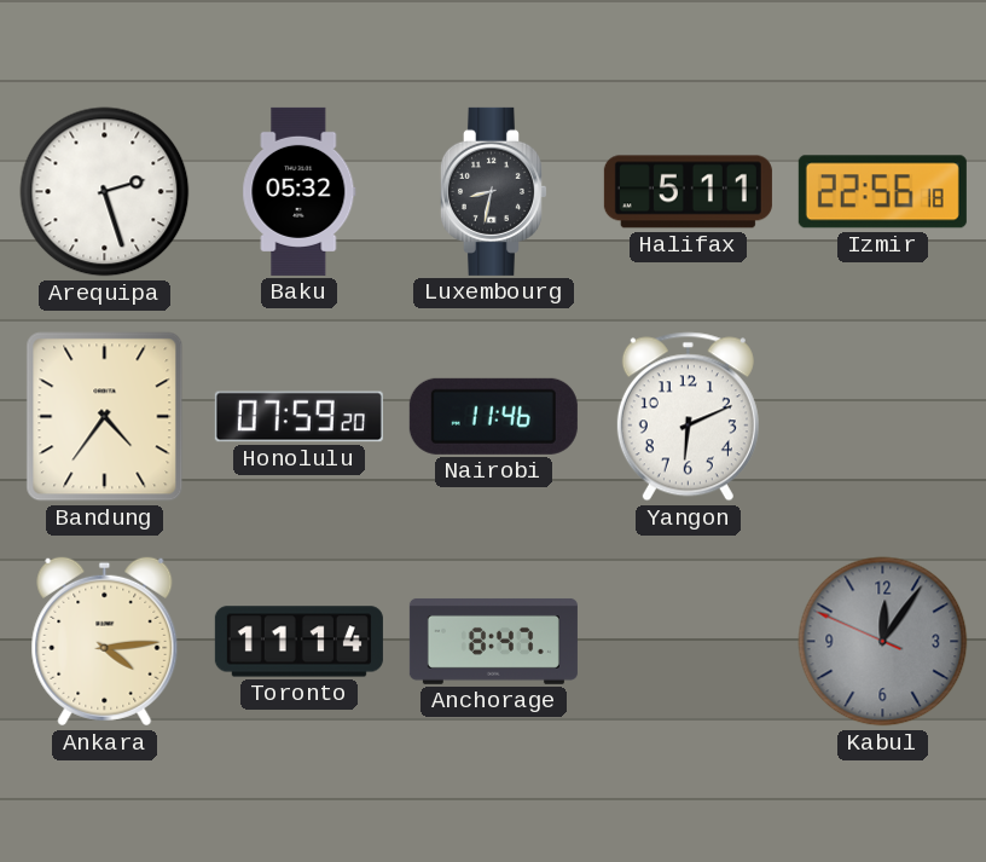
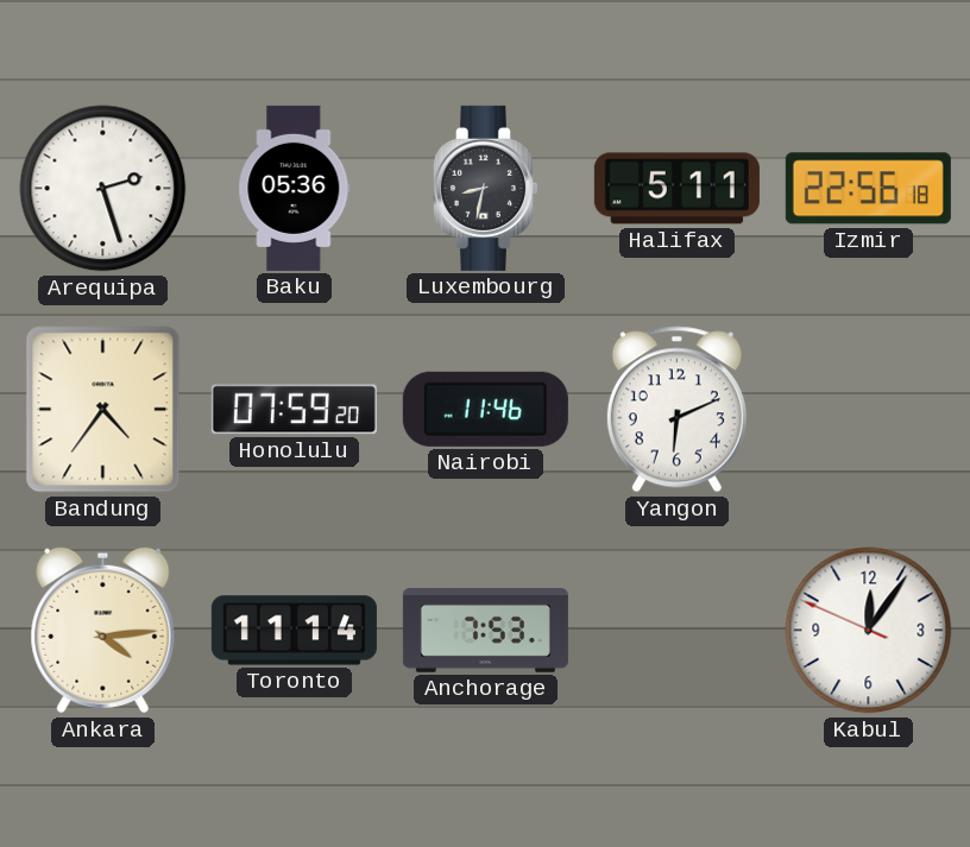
Baku: 05:32 -> 05:36
Anchorage: 8:47 -> 7:53
Kabul dial: grey -> white
